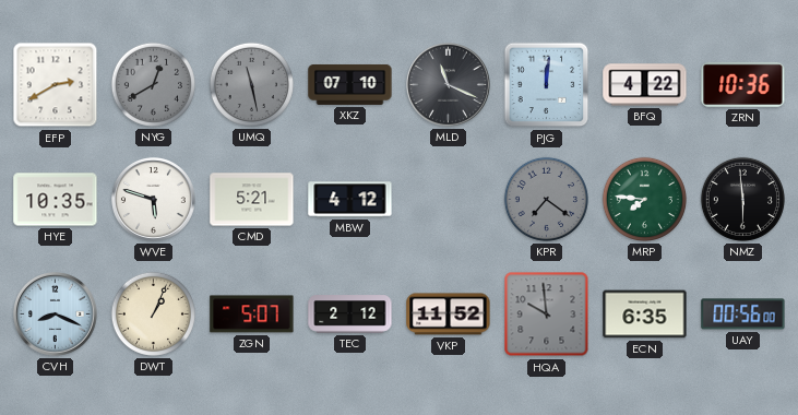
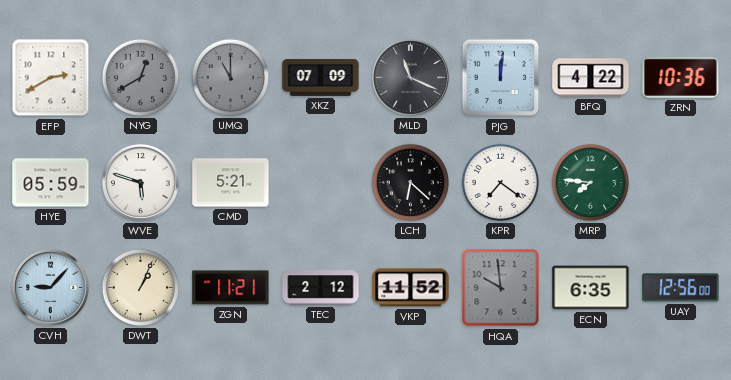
UMQ: 11:28 -> 11:00
XKZ: 07:10 -> 07:09
HYE: 10:35 -> 05:59
MBW: 4:12 -> none
LCH: none -> 6:22
KPR dial: grey -> white
NMZ: 5:59 -> none
CVH: 8:19 -> 9:07
ZGN: 5:07 -> 11:21
UAY: 00:56 -> 12:56
